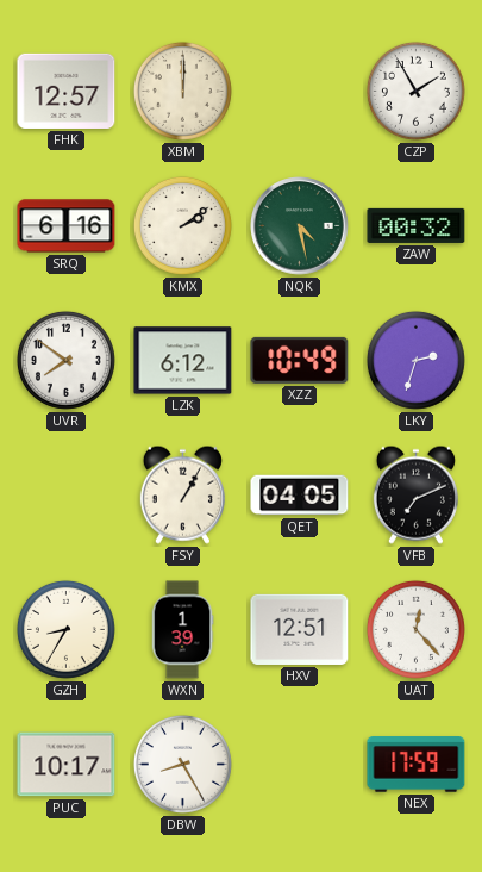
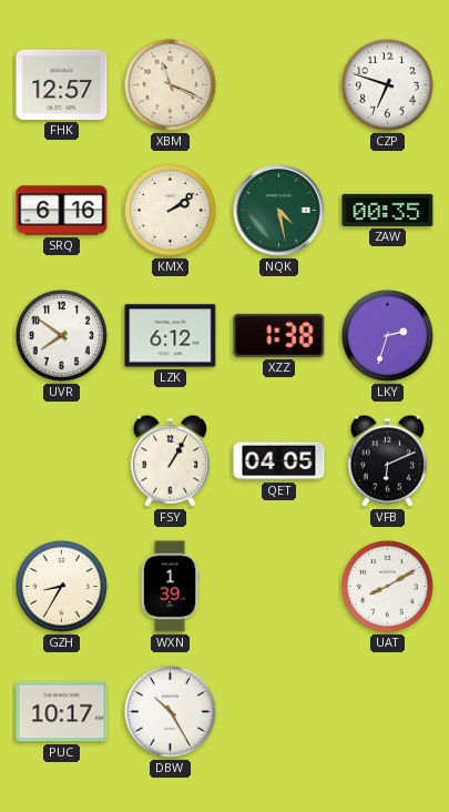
XBM: 12:00 -> 11:19
CZP: 1:55 -> 6:48
ZAW: 00:32 -> 00:35
XZZ: 10:49 -> 1:38
VFB: 7:11 -> 6:11
HXV: 12:51 -> none
UAT: 12:23 -> 8:10
DBW: 8:25 -> 10:25
NEX: 17:59 -> none
